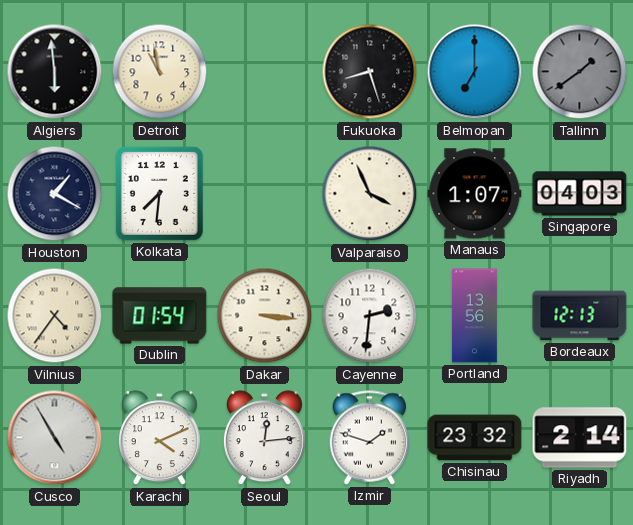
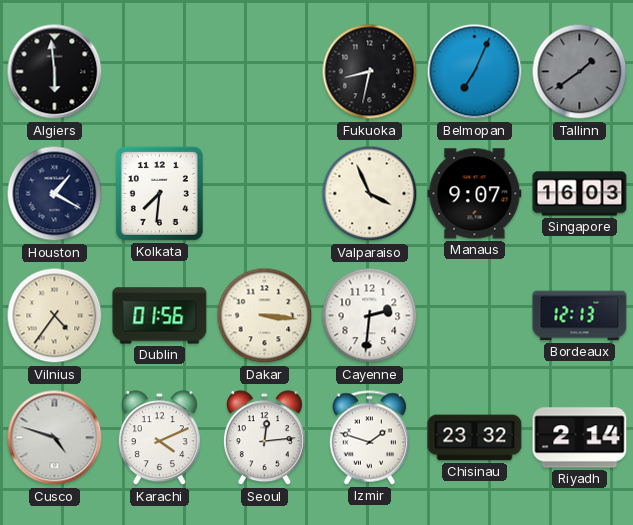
Detroit: 10:58 -> none
Fukuoka: 8:27 -> 8:32
Belmopan: 7:00 -> 7:04
Manaus: 1:07 -> 9:07
Singapore: 04:03 -> 16:03
Dublin: 01:54 -> 01:56
Portland: 13:56 -> none
Cusco: 4:55 -> 4:48
